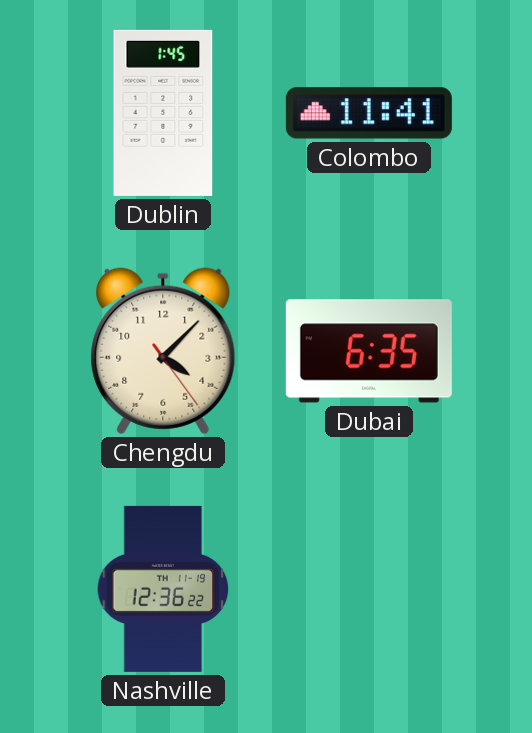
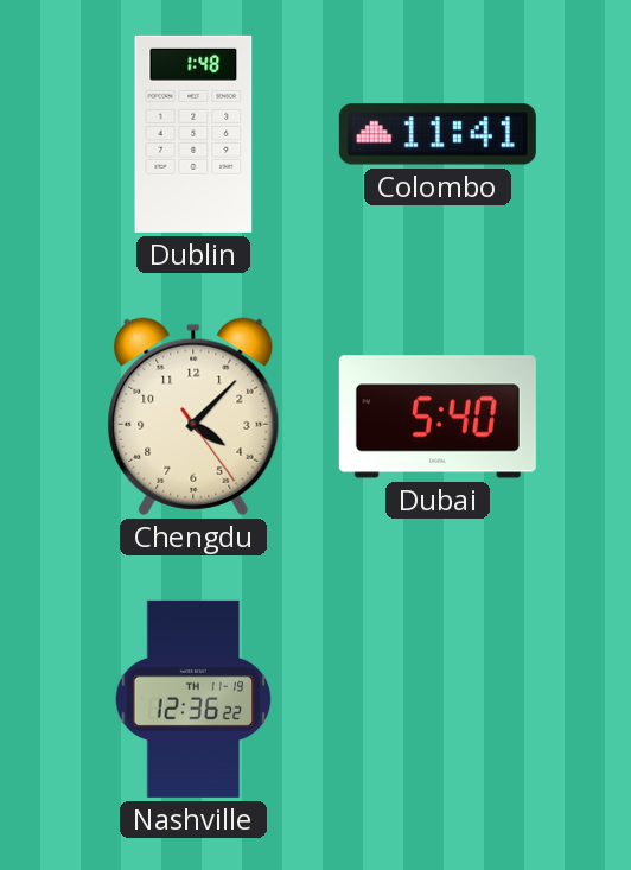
Dublin: 1:45 -> 1:48
Dubai: 6:35 -> 5:40
